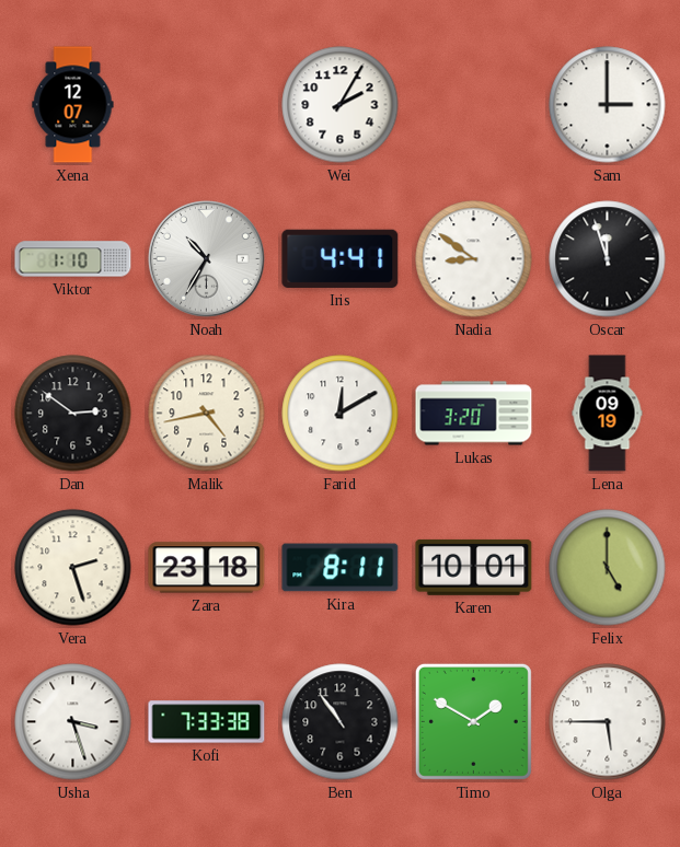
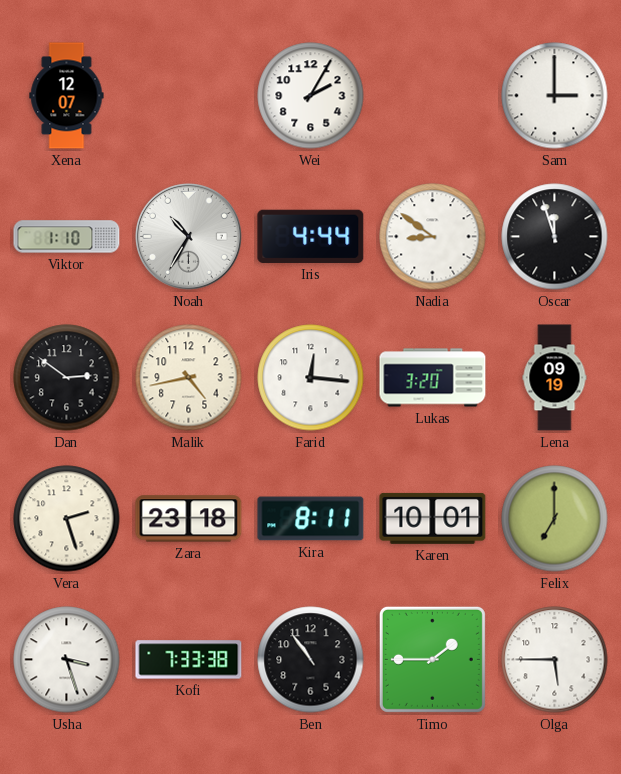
Iris: 4:41 -> 4:44
Farid: 12:10 -> 12:16
Felix: 5:00 -> 7:00
Timo: 1:50 -> 1:45
